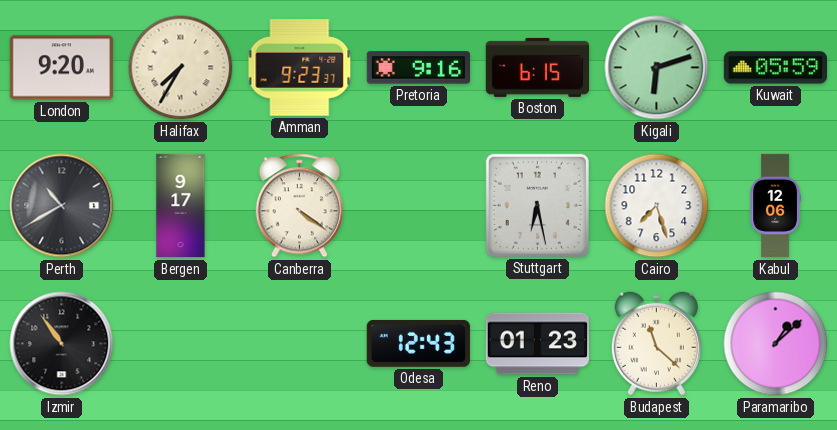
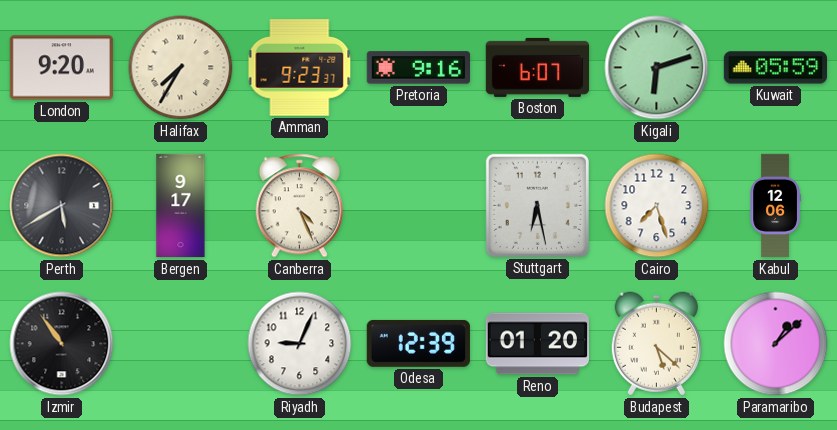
Boston: 6:15 -> 6:07
Perth: 10:40 -> 5:40
Canberra: 4:21 -> 4:26
Riyadh: none -> 9:04
Odesa: 12:43 -> 12:39
Reno: 01:23 -> 01:20
Budapest: 11:22 -> 5:22
